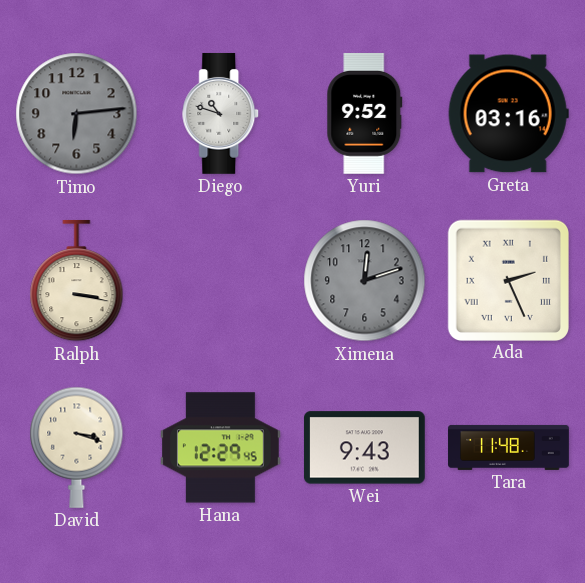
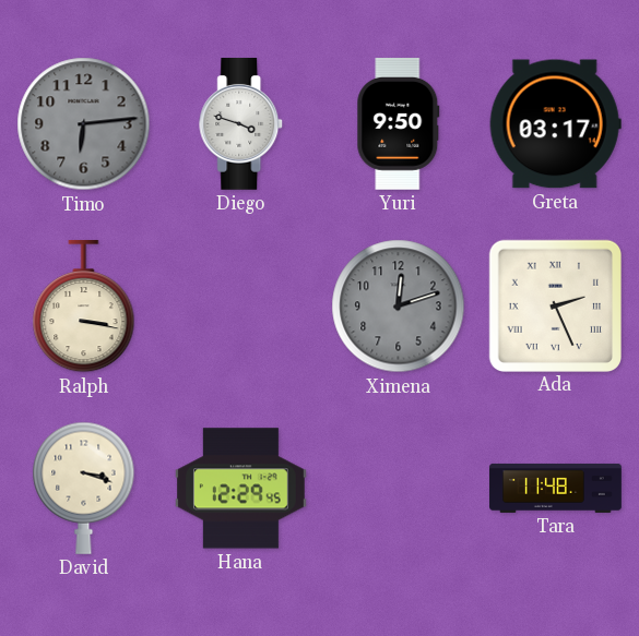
Diego: 10:48 -> 3:48
Yuri: 9:52 -> 9:50
Greta: 03:16 -> 03:17
Wei: 9:43 -> none
